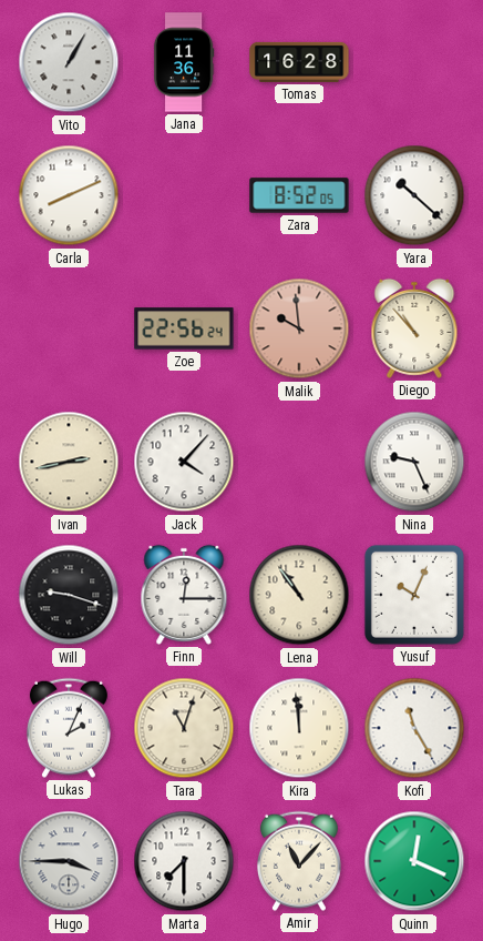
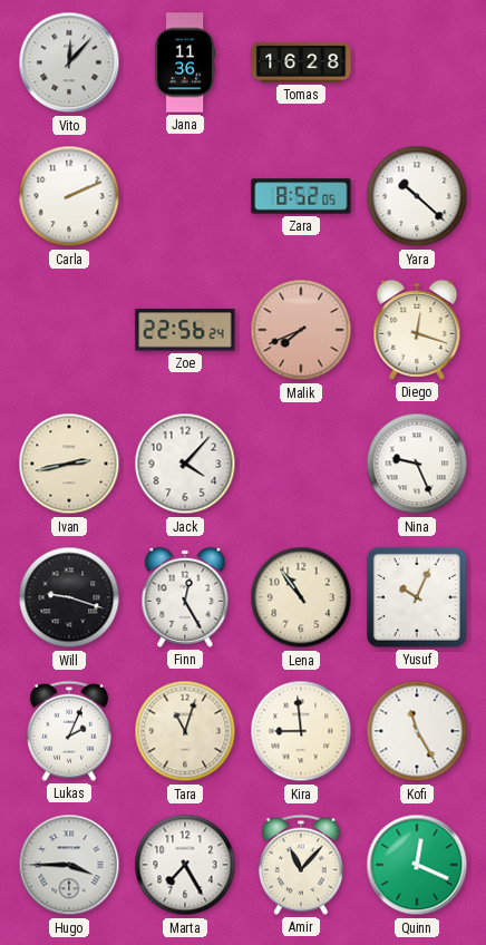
Vito: 1:05 -> 12:07
Carla: 8:11 -> 2:11
Malik: 9:59 -> 7:41
Diego: 10:53 -> 12:18
Finn: 12:15 -> 12:25
Kira: 11:59 -> 8:59
Marta: 7:30 -> 7:25
